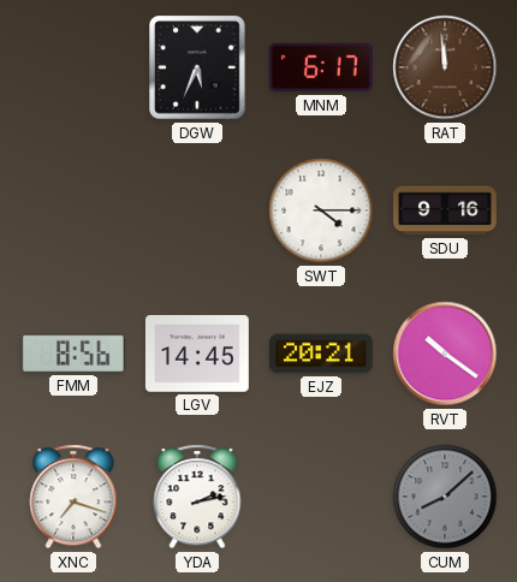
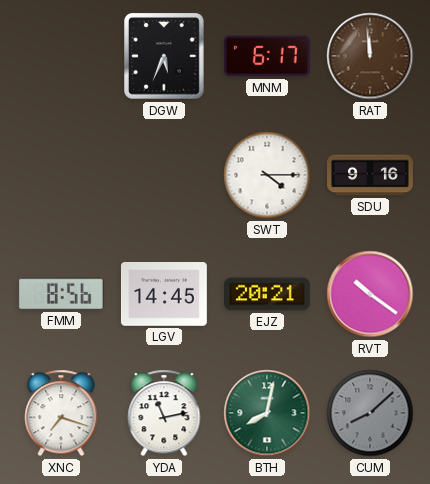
YDA: 2:13 -> 11:13
BTH: none -> 8:02
